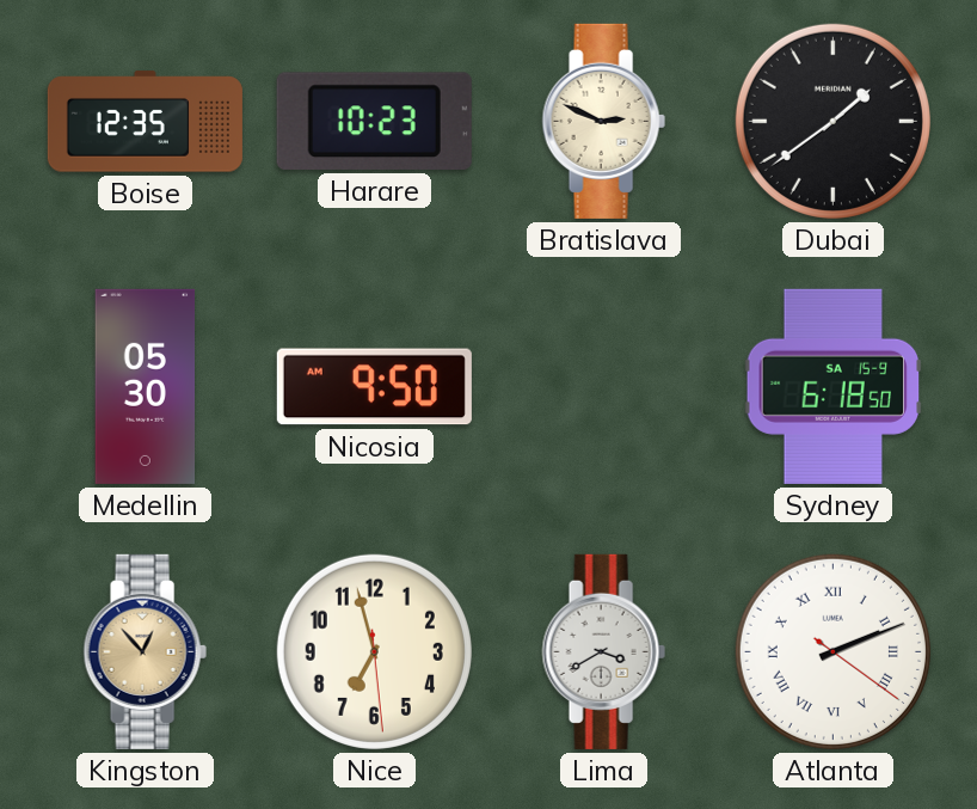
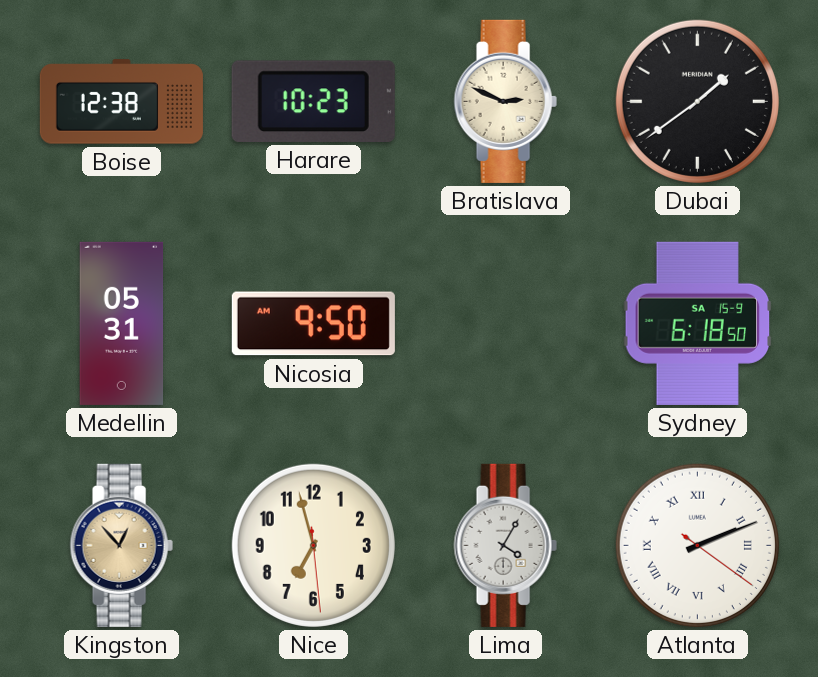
Boise: 12:35 -> 12:38
Medellin: 05:30 -> 05:31
Lima: 3:40 -> 4:05
